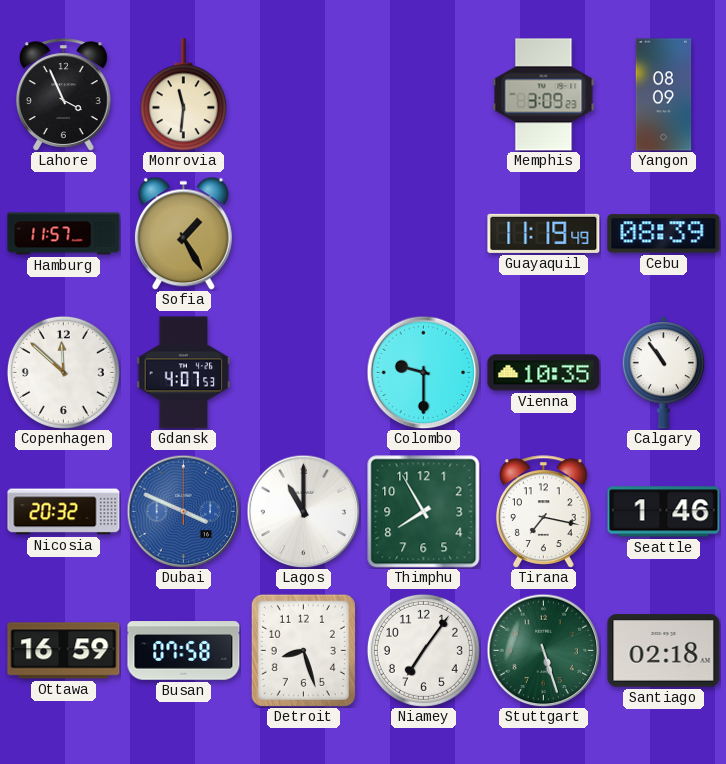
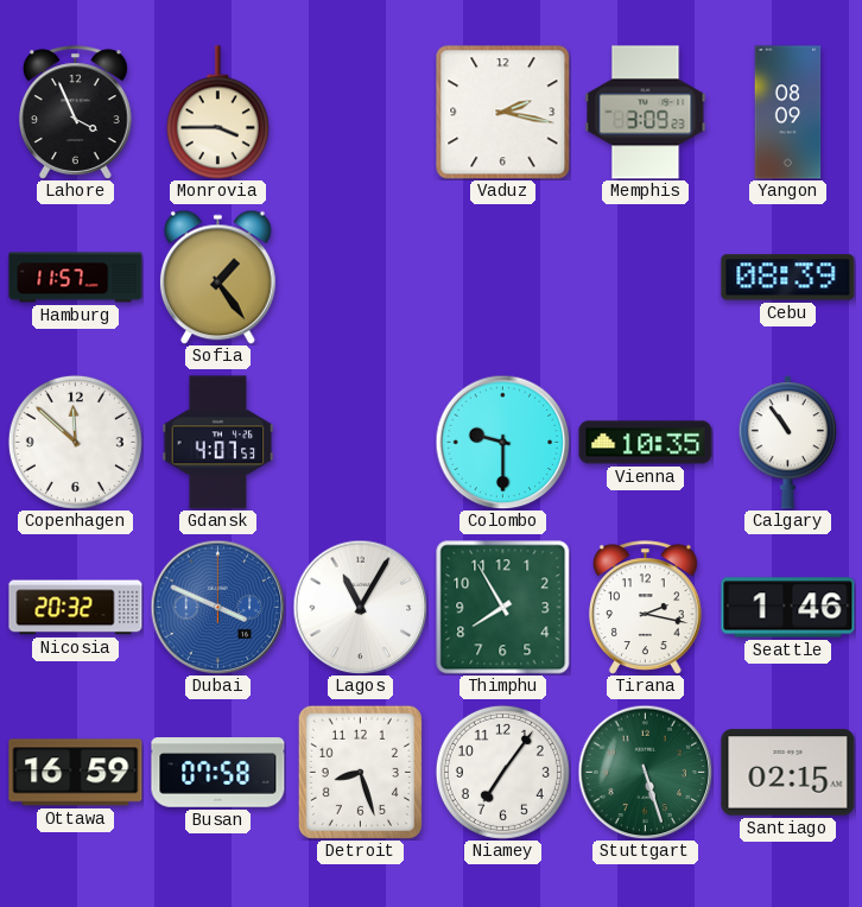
Monrovia: 11:31 -> 3:45
Vaduz: none -> 2:17
Sofia: 1:25 -> 1:24
Guayaquil: 11:19 -> none
Lagos: 11:00 -> 11:05
Tirana: 7:17 -> 2:17
Santiago: 02:18 -> 02:15
